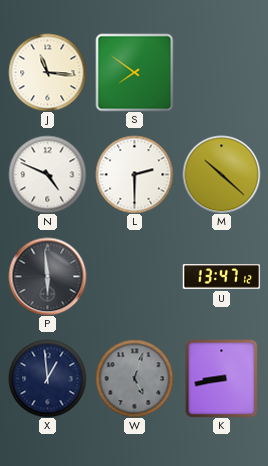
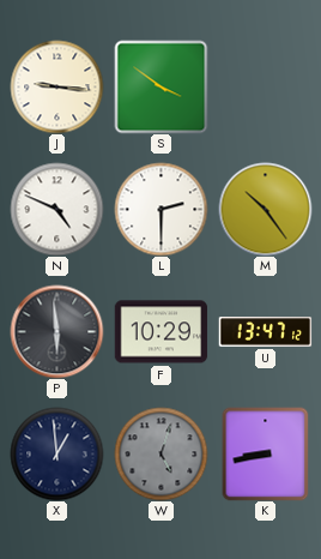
J: 11:16 -> 9:16
S: 7:51 -> 3:51
M: 10:22 -> 10:24
F: none -> 10:29
